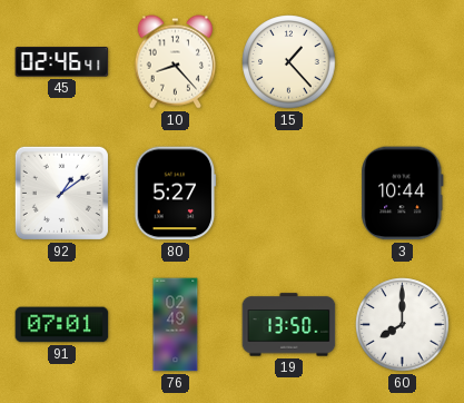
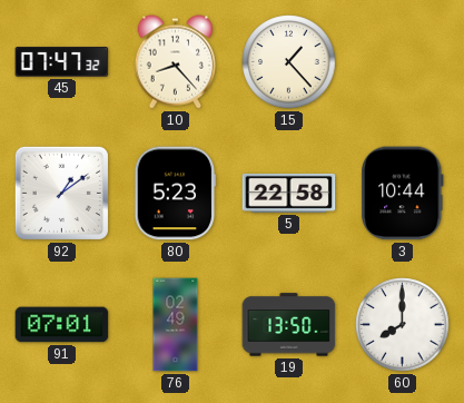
45: 02:46 -> 07:47
80: 5:27 -> 5:23
5: none -> 22:58
